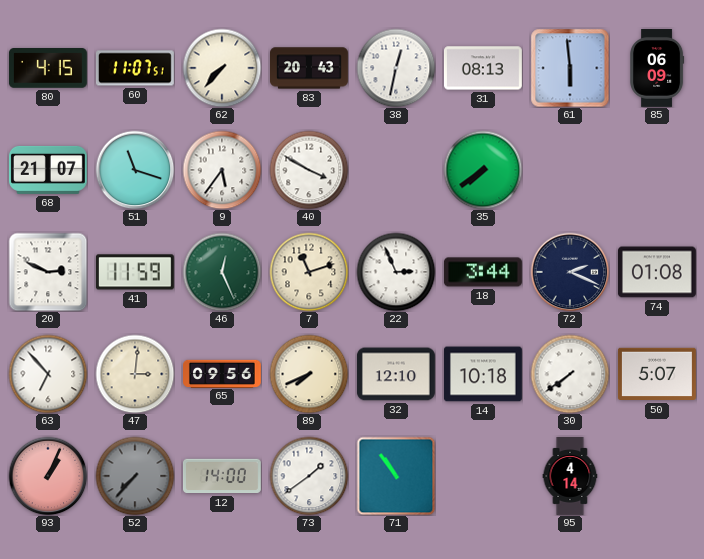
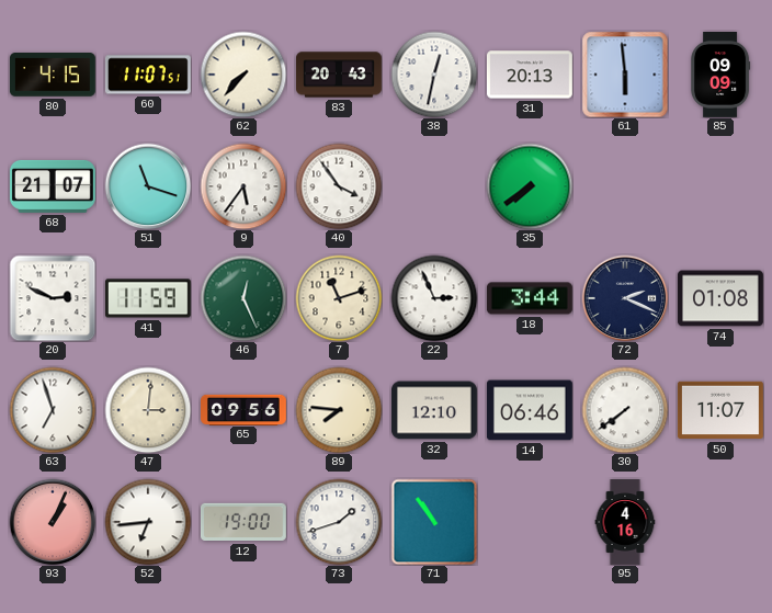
31: 08:13 -> 20:13
85: 06:09 -> 09:09
40: 3:50 -> 3:54
63: 6:53 -> 6:57
89: 7:41 -> 7:46
14: 10:18 -> 06:46
50: 5:07 -> 11:07
52: 7:37 -> 6:44
52 dial: grey -> white
12: 14:00 -> 19:00
73: 1:39 -> 1:42
95: 4:14 -> 4:16
